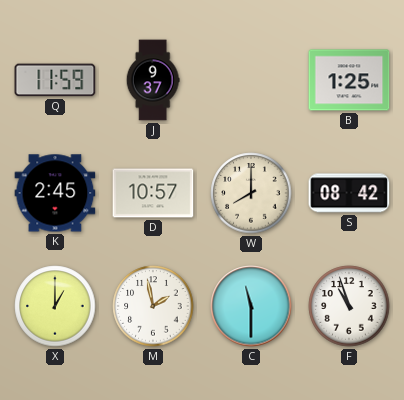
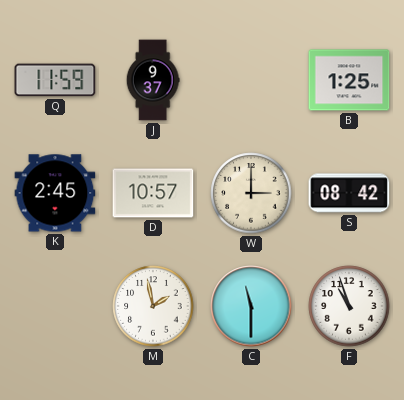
W: 8:00 -> 3:00
X: 1:00 -> none
